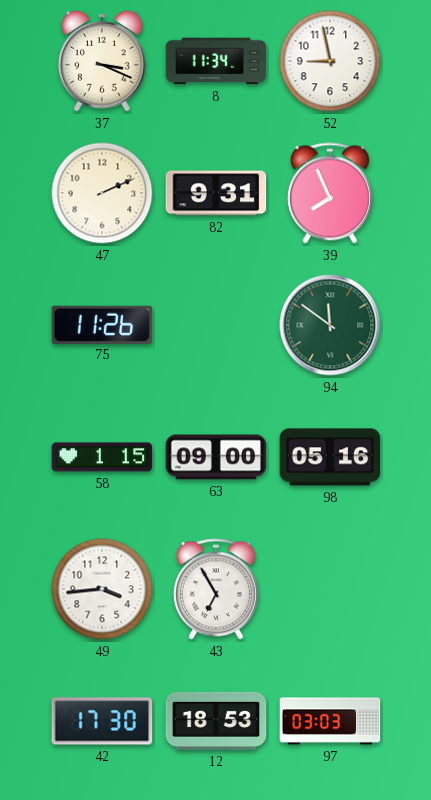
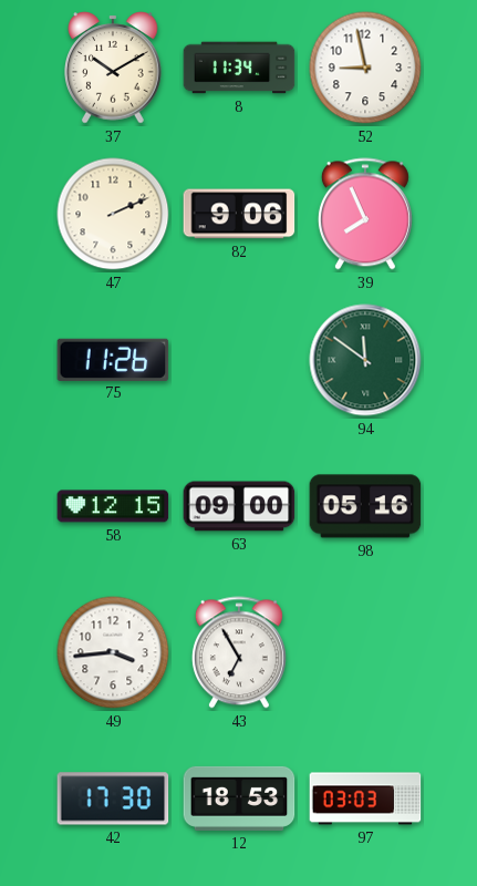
37: 3:19 -> 10:10
82: 9:31 -> 9:06
58: 1:15 -> 12:15
